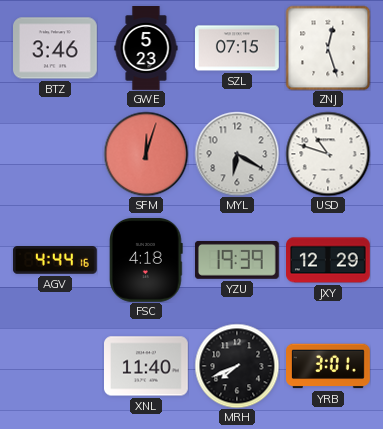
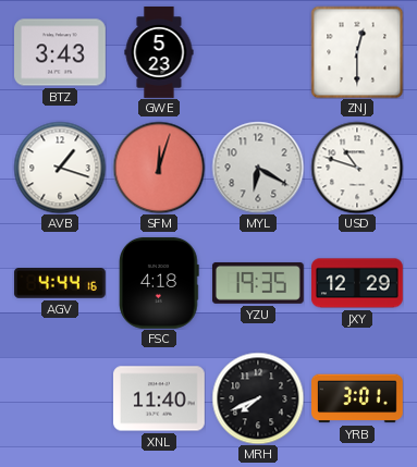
BTZ: 3:46 -> 3:43
SZL: 07:15 -> none
ZNJ: 12:27 -> 12:30
AVB: none -> 1:18
YZU: 19:39 -> 19:35
